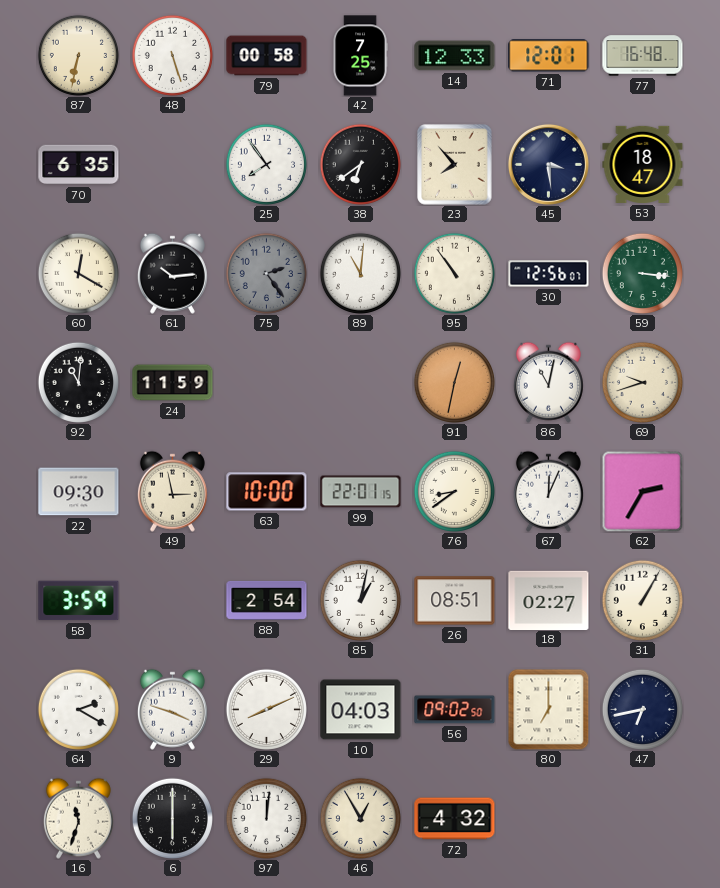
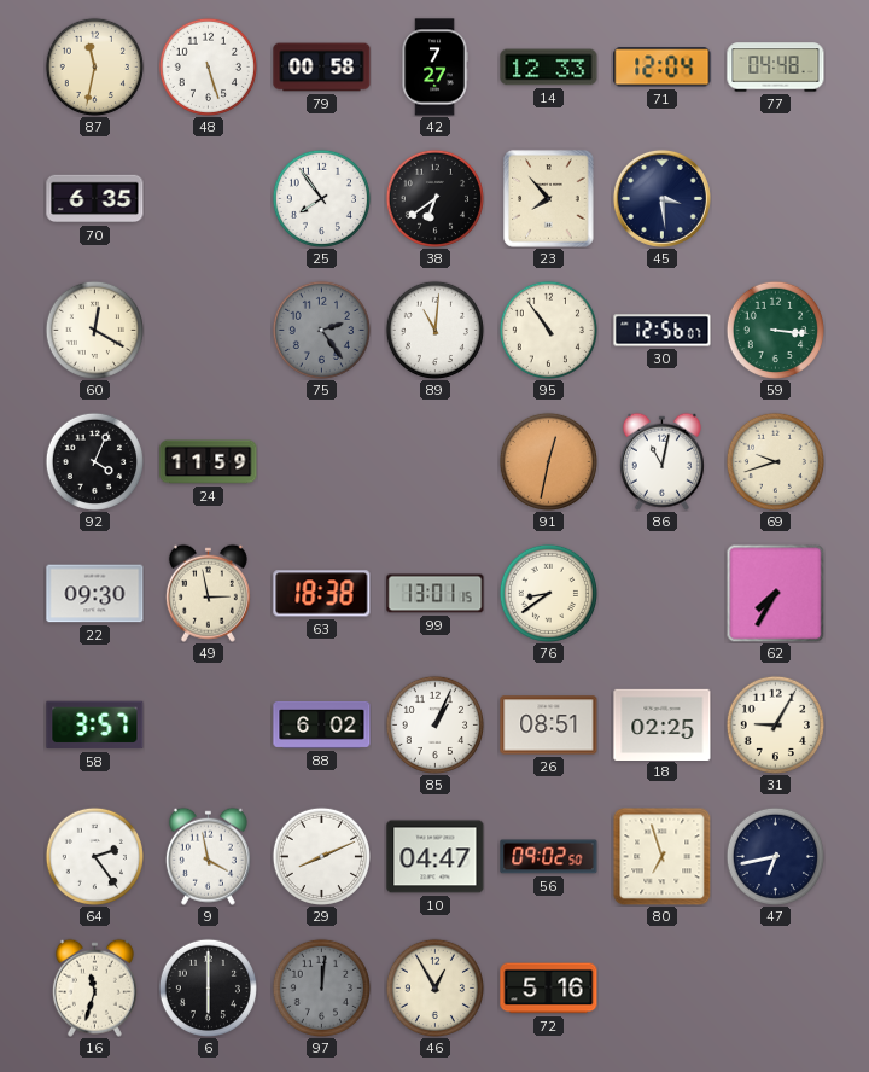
87: 6:32 -> 11:32
42: 7:25 -> 7:27
71: 12:01 -> 12:04
77: 16:48 -> 04:48
53: 18:47 -> none
61: 10:14 -> none
92: 11:01 -> 4:04
63: 10:00 -> 18:38
99: 22:01 -> 13:01
67: 12:04 -> none
62: 2:35 -> 7:35
58: 3:59 -> 3:57
88: 2:54 -> 6:02
85: 1:02 -> 1:04
18: 02:27 -> 02:25
31: 1:05 -> 9:05
64: 2:20 -> 2:24
9: 3:48 -> 3:58
10: 04:03 -> 04:47
80: 7:00 -> 6:57
97 dial: white -> grey
72: 4:32 -> 5:16
